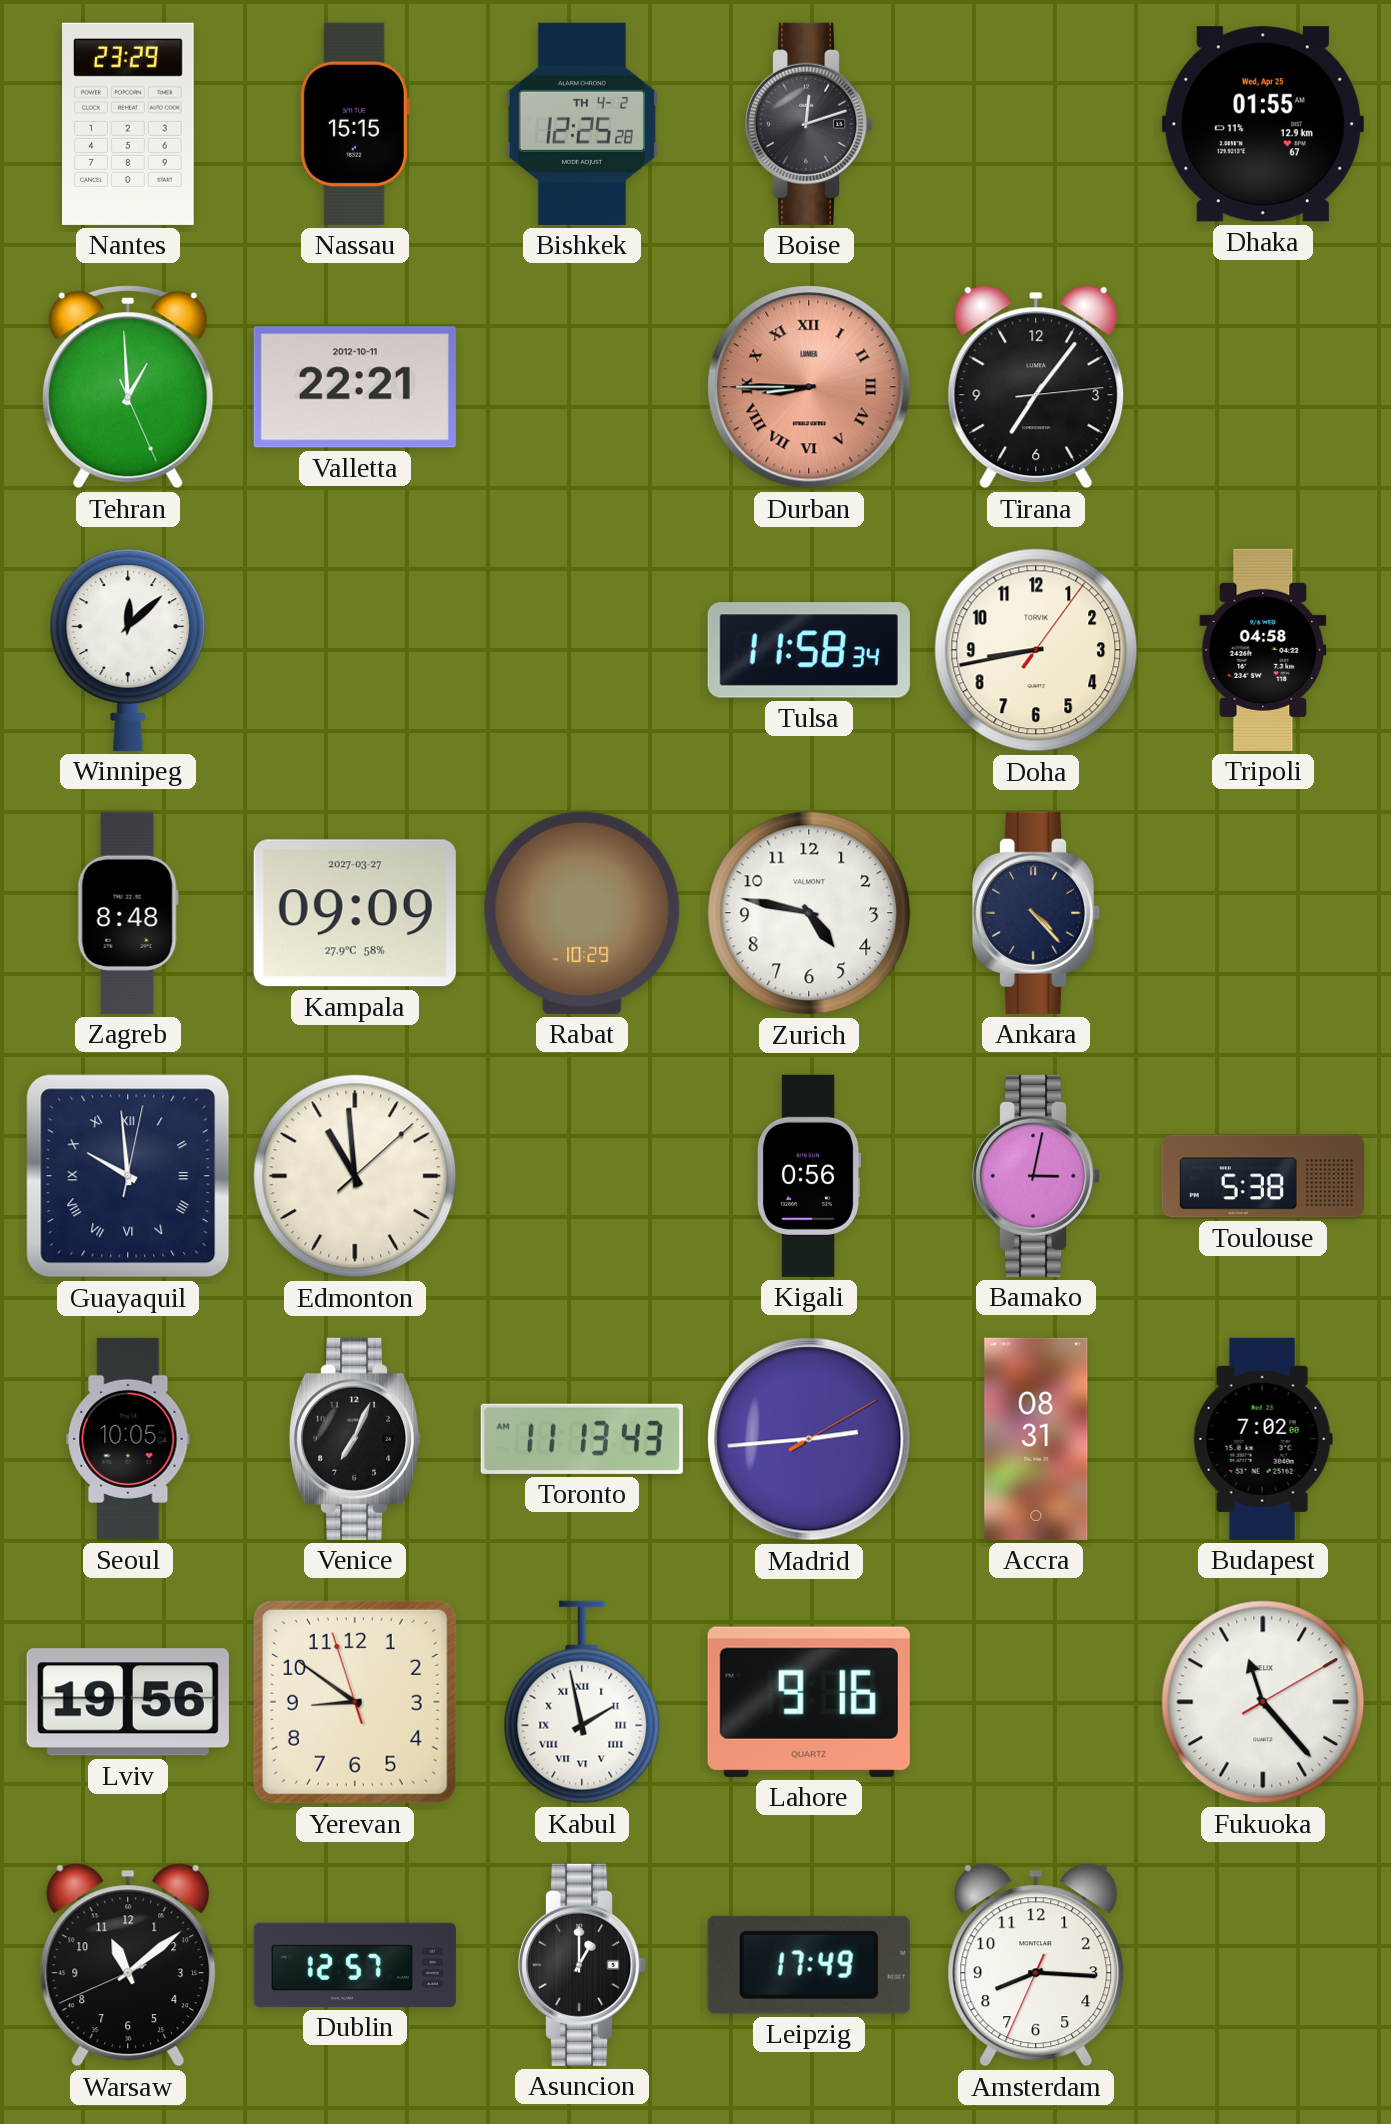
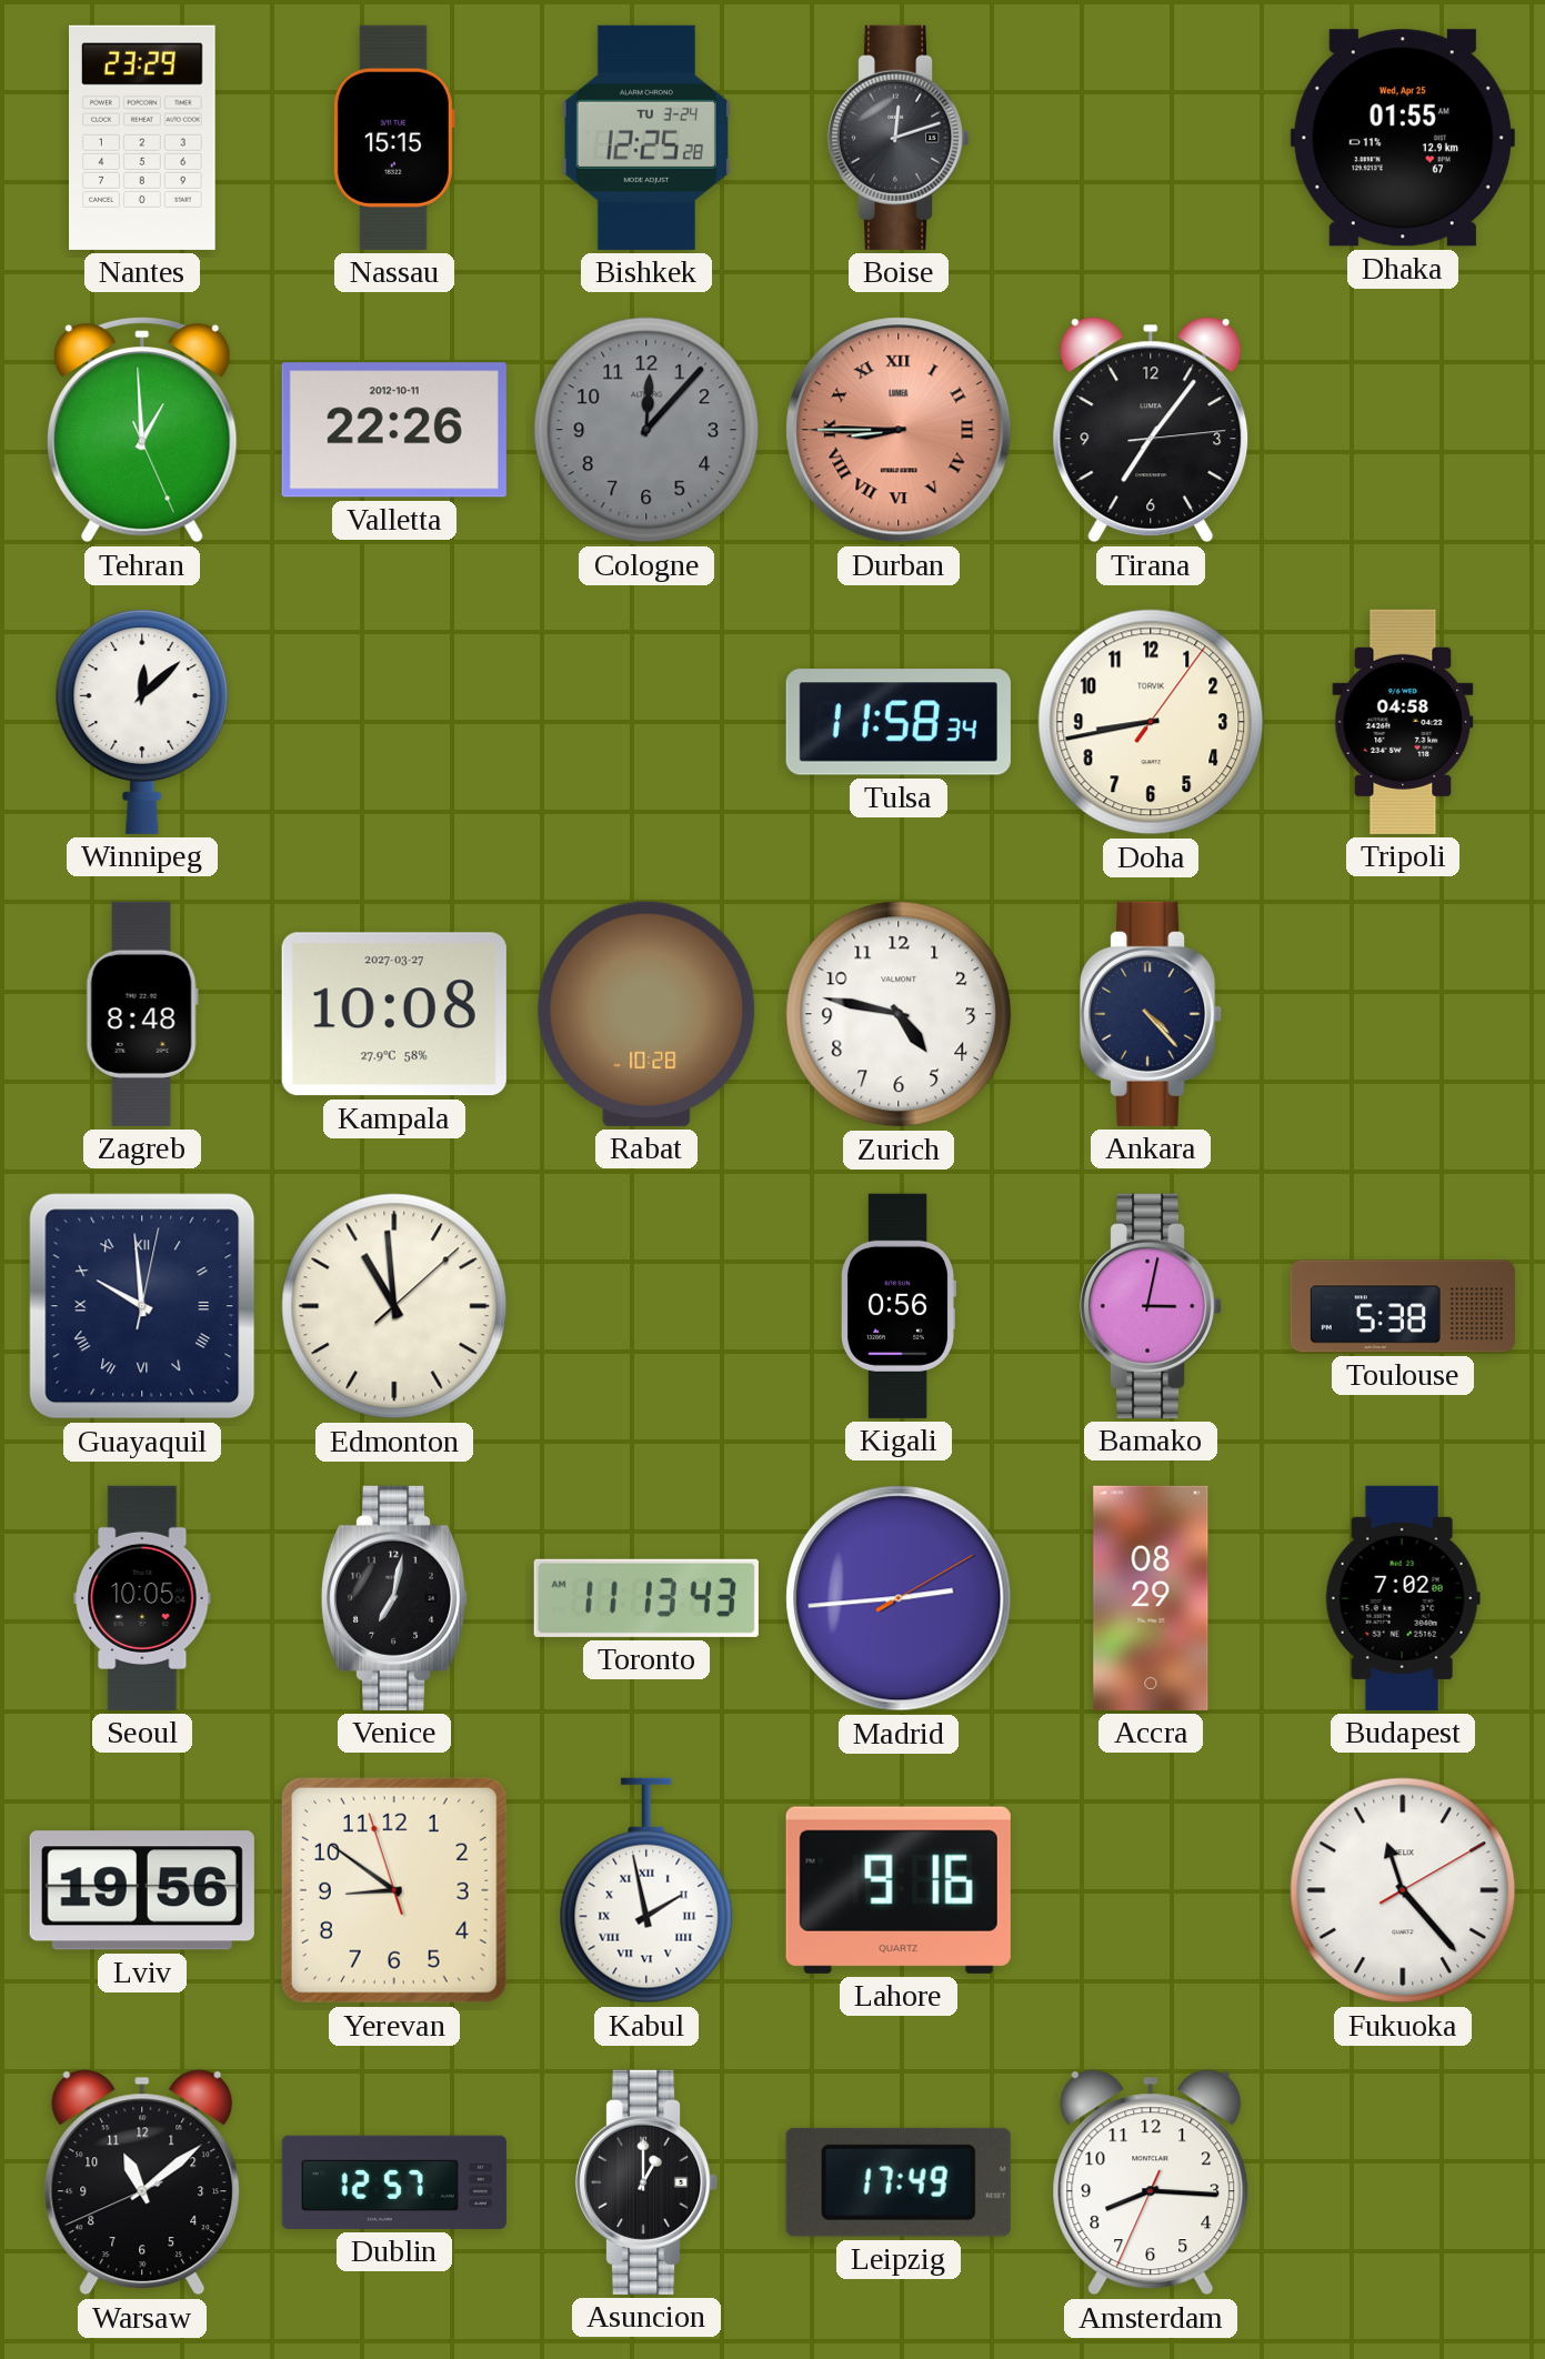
Bishkek date: TH 4-2 -> TU 3-24
Valletta: 22:21 -> 22:26
Cologne: none -> 12:07
Kampala: 09:09 -> 10:08
Rabat: 10:29 -> 10:28
Venice: 7:04 -> 7:02
Accra: 08:31 -> 08:29
